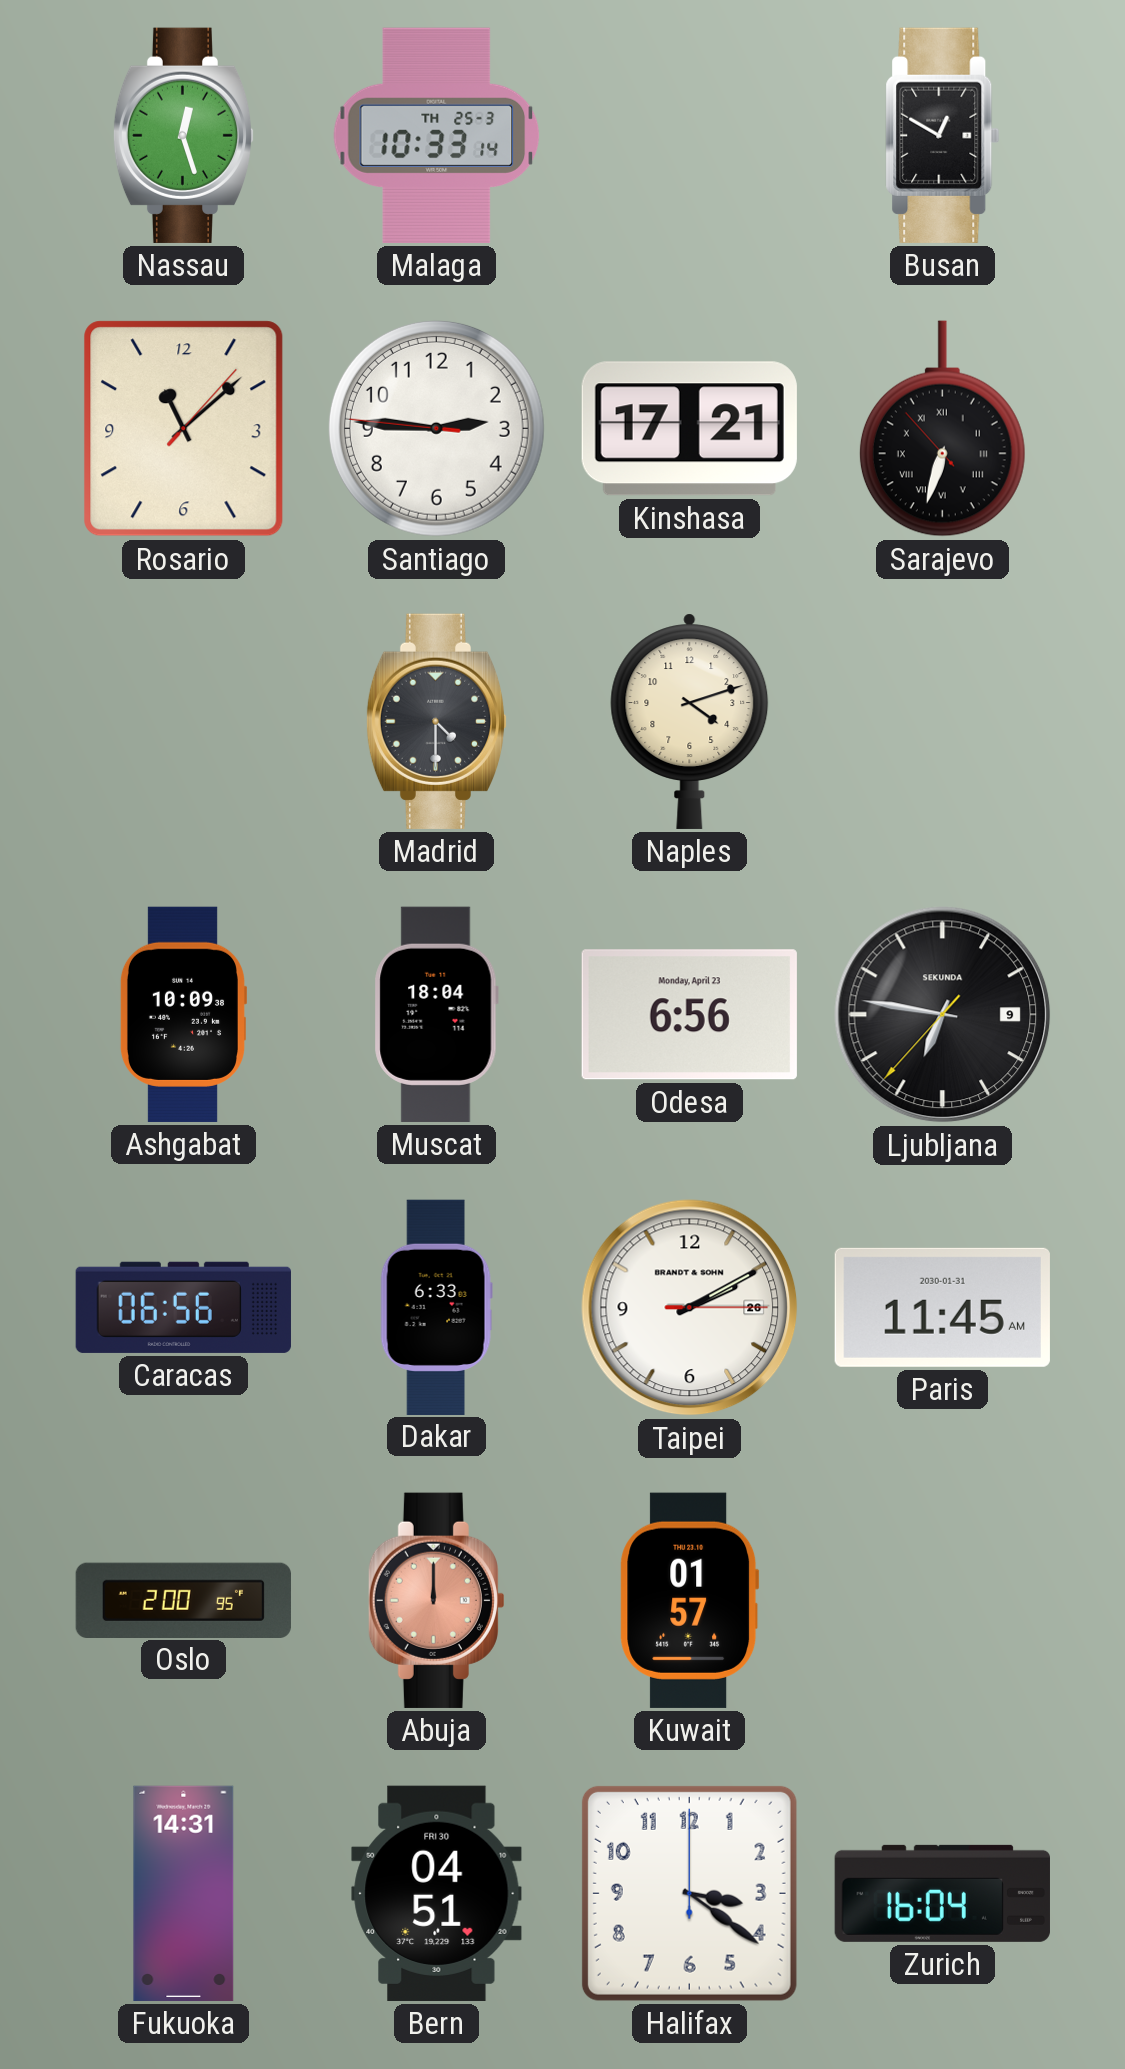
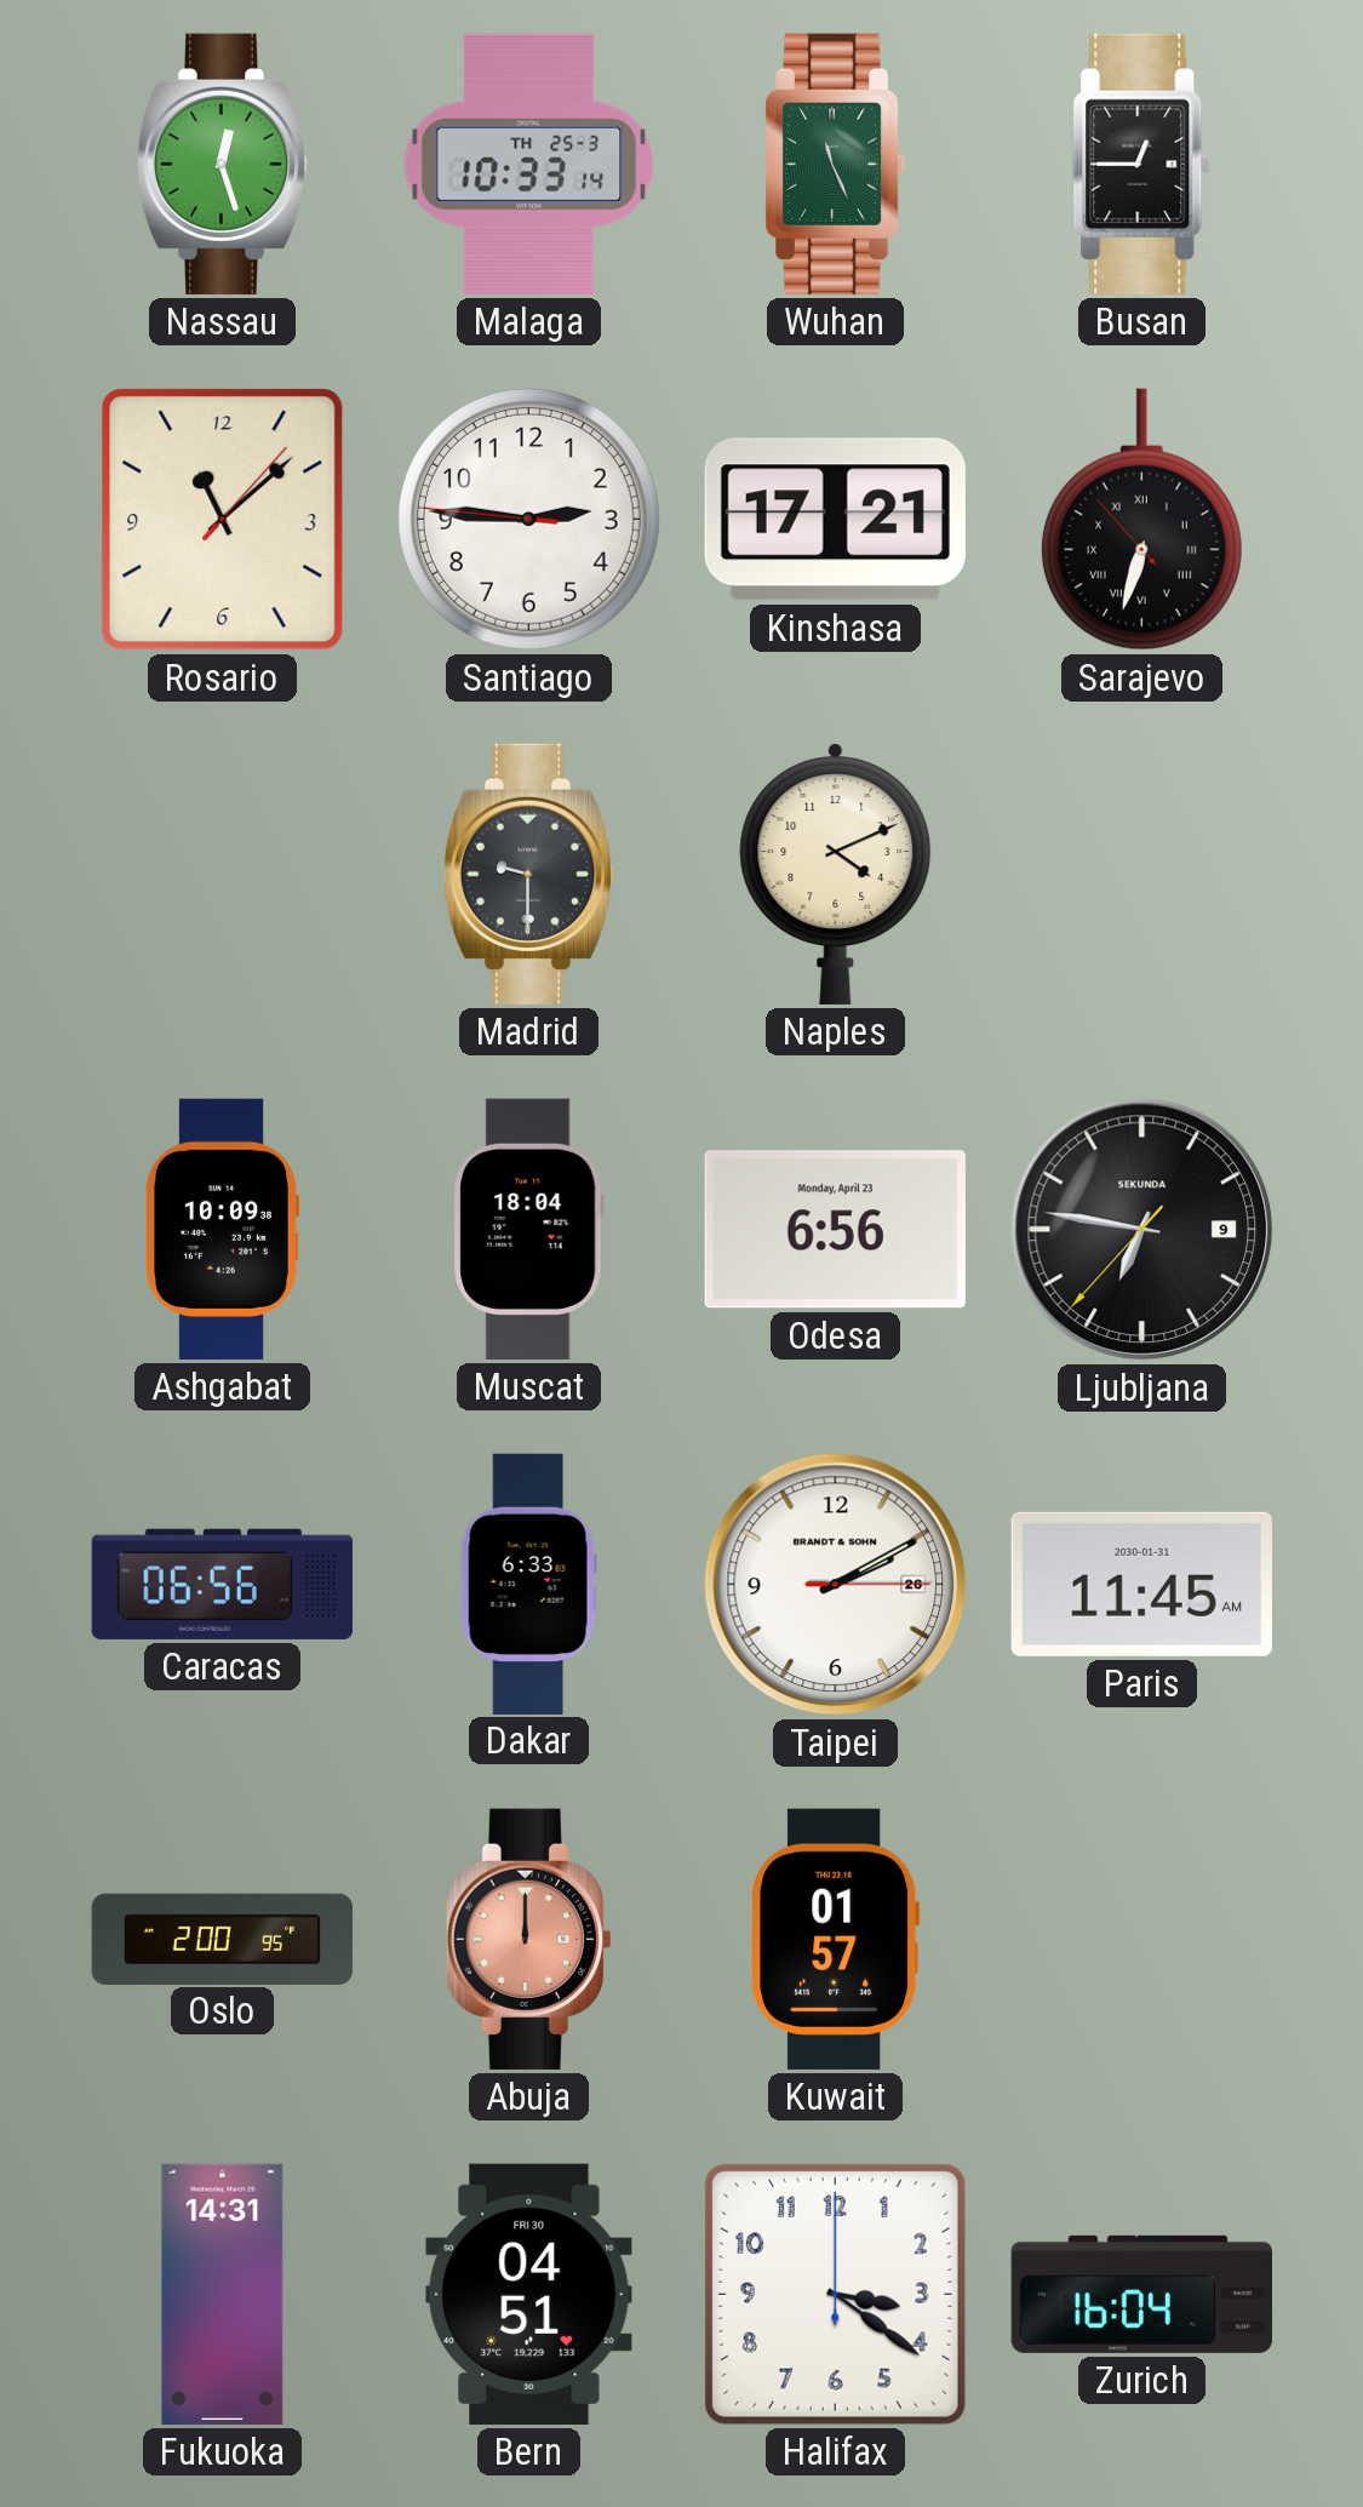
Wuhan: none -> 11:26
Busan: 12:50 -> 12:45
Madrid: 4:30 -> 9:30
Naples: 4:12 -> 4:11
